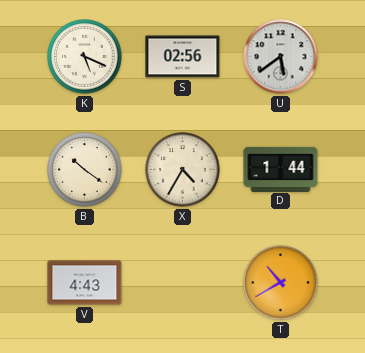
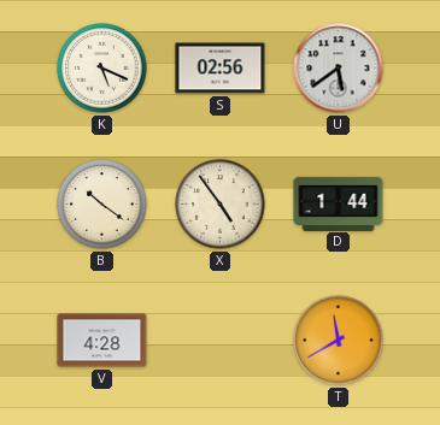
X: 4:35 -> 4:54
V: 4:43 -> 4:28
T: 10:40 -> 11:40
